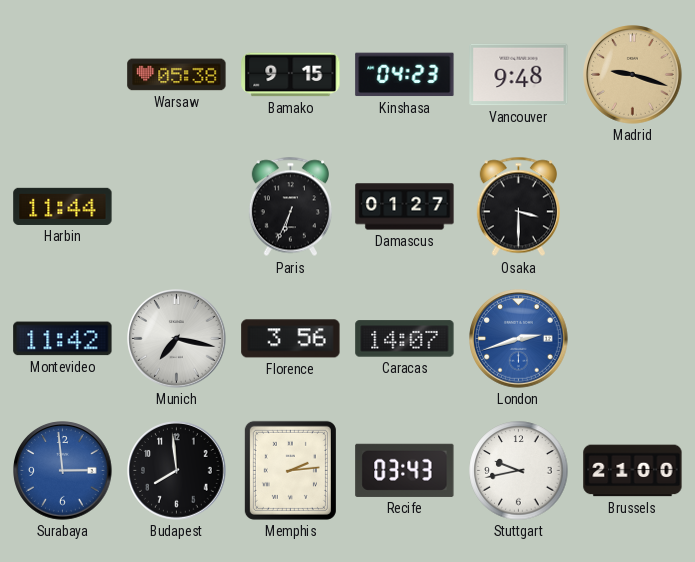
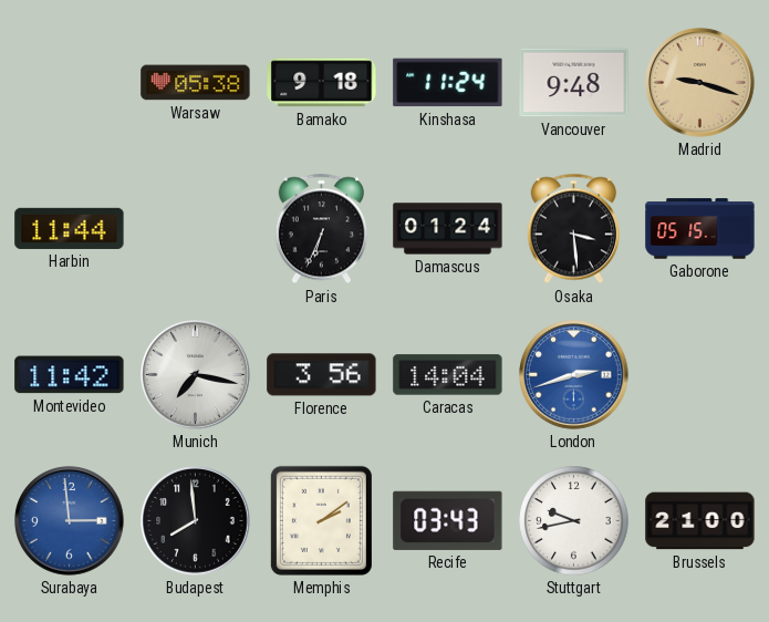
Bamako: 9:15 -> 9:18
Kinshasa: 04:23 -> 11:24
Damascus: 01:27 -> 01:24
Osaka: 3:30 -> 3:29
Gaborone: none -> 05:15
Caracas: 14:07 -> 14:04
Memphis: 2:14 -> 2:09
